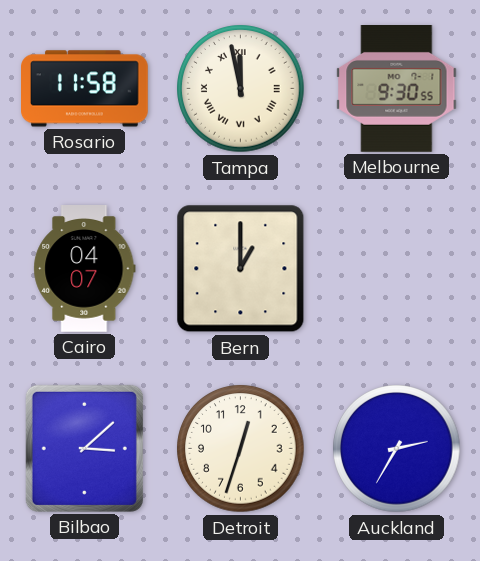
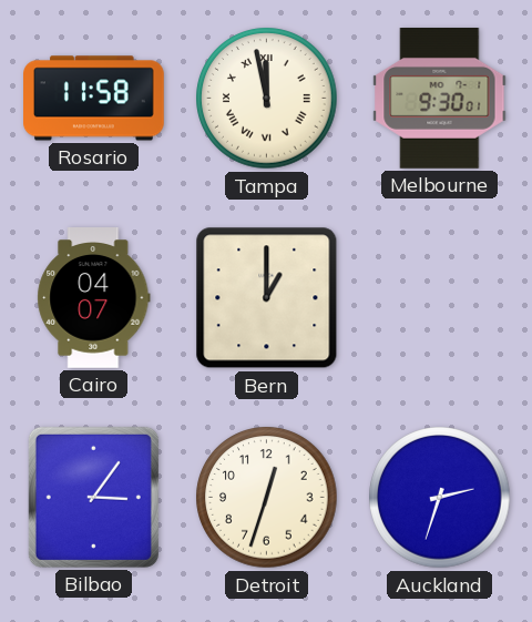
Melbourne: 9:30:55 -> 9:30:01
Bilbao: 3:08 -> 3:06
Auckland: 2:35 -> 2:33
